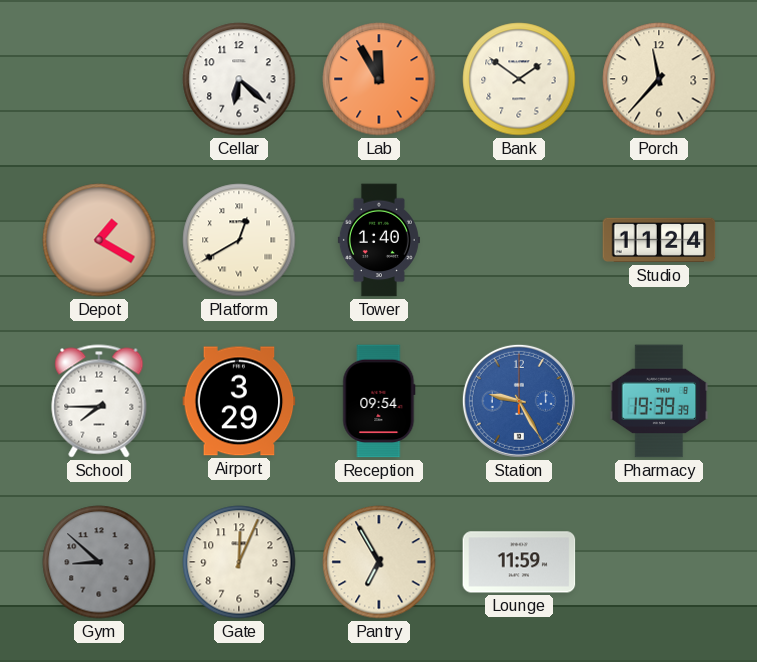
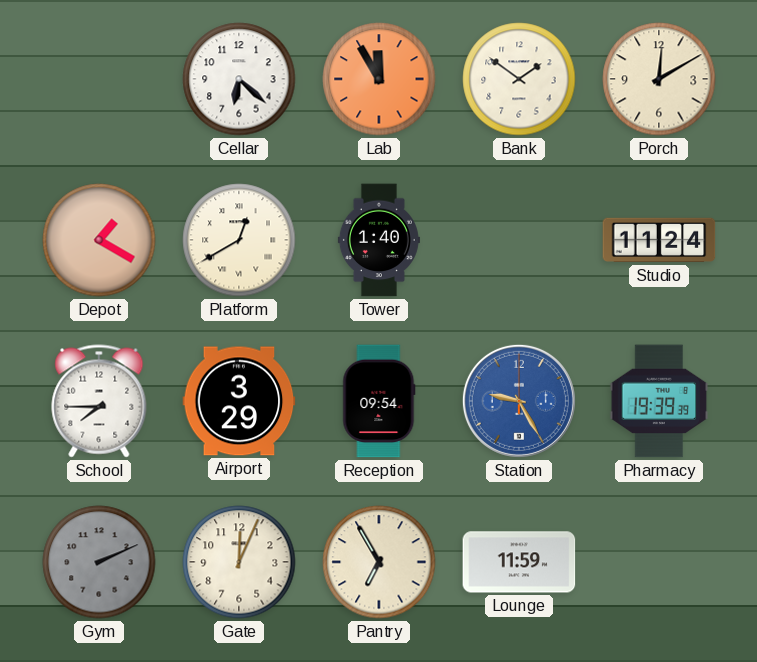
Porch: 11:37 -> 12:10
Gym: 8:52 -> 2:11
